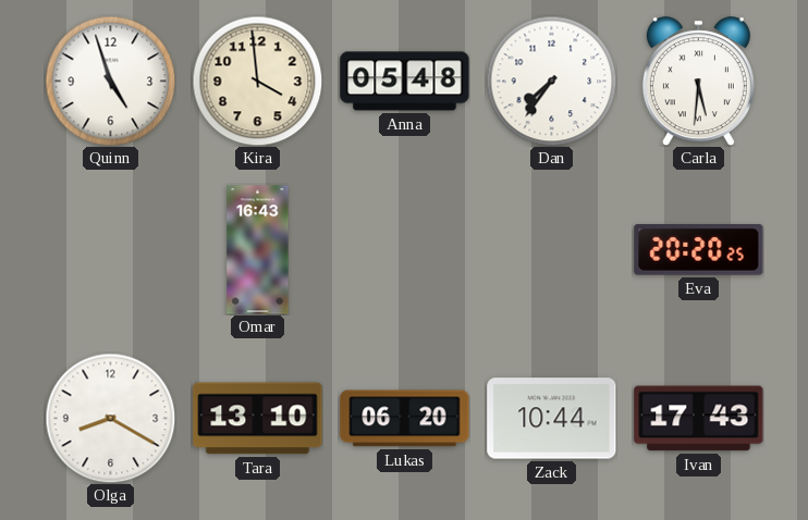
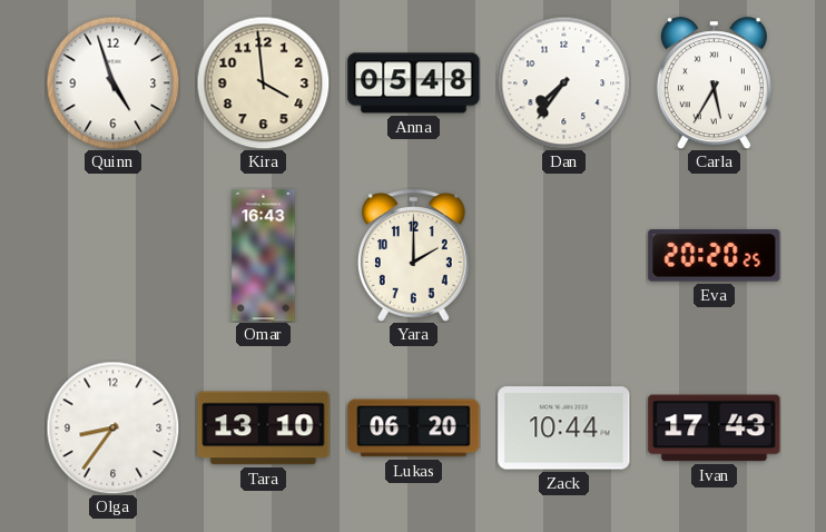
Carla: 5:31 -> 5:35
Yara: none -> 2:00
Olga: 8:20 -> 8:36
